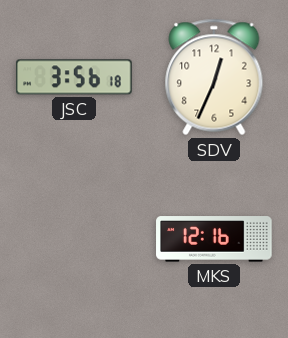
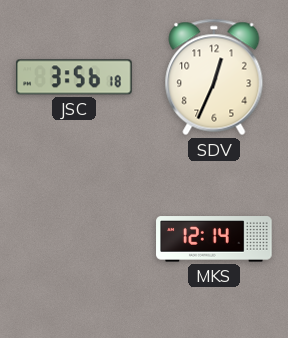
MKS: 12:16 -> 12:14
